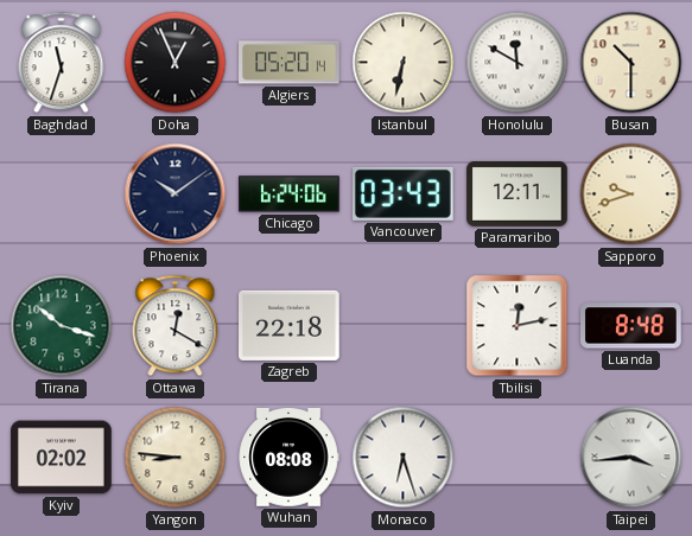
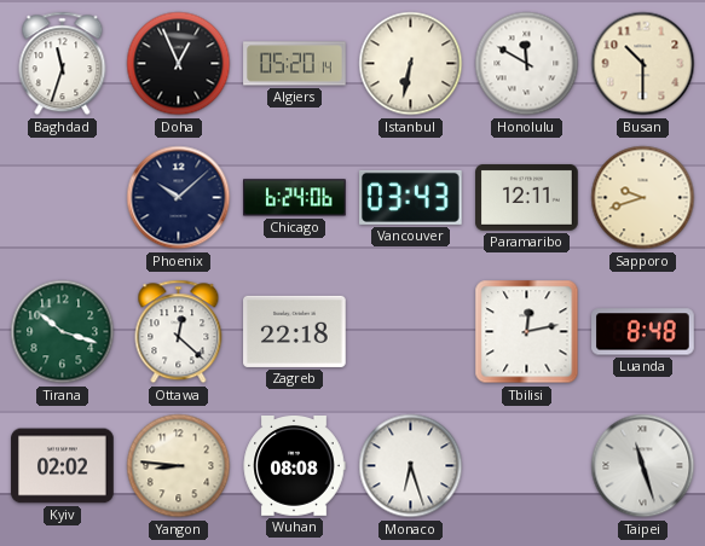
Phoenix: 10:09 -> 10:08
Ottawa: 12:20 -> 12:22
Taipei: 3:44 -> 11:27
